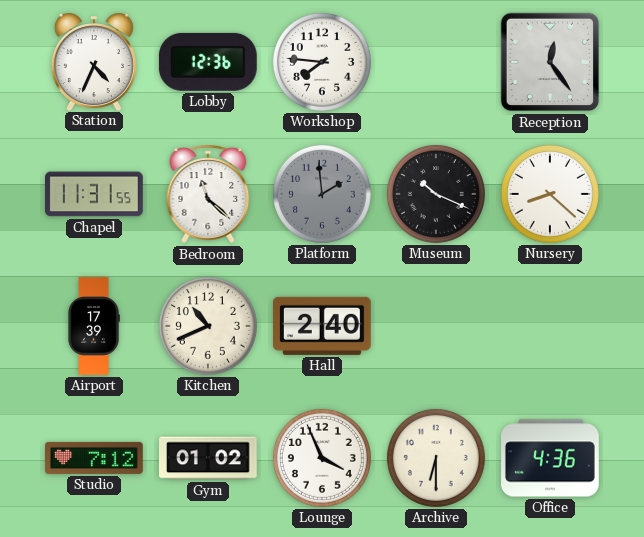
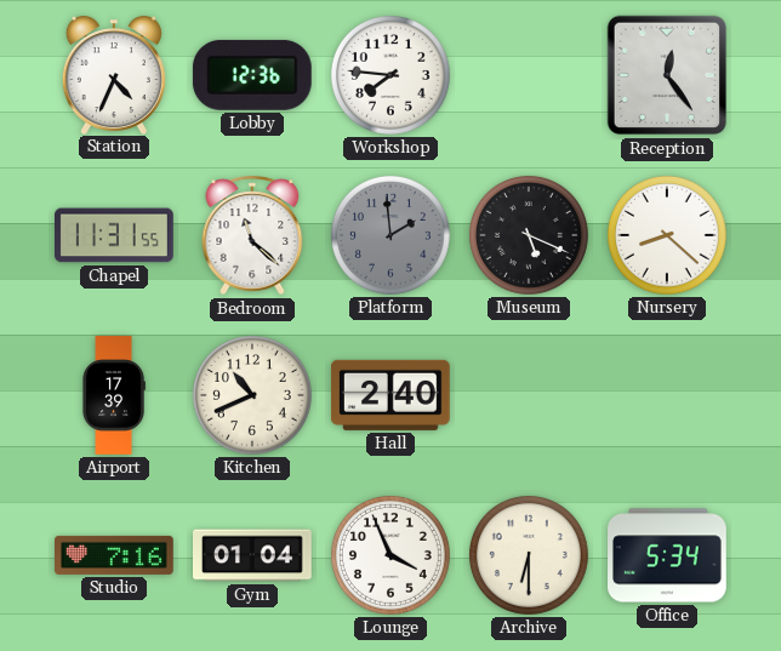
Museum: 10:19 -> 5:19
Studio: 7:12 -> 7:16
Gym: 01:02 -> 01:04
Office: 4:36 -> 5:34
